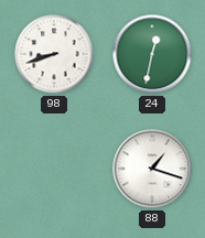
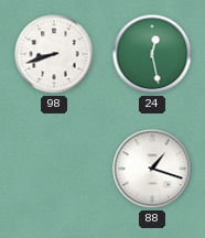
24: 12:32 -> 12:28
